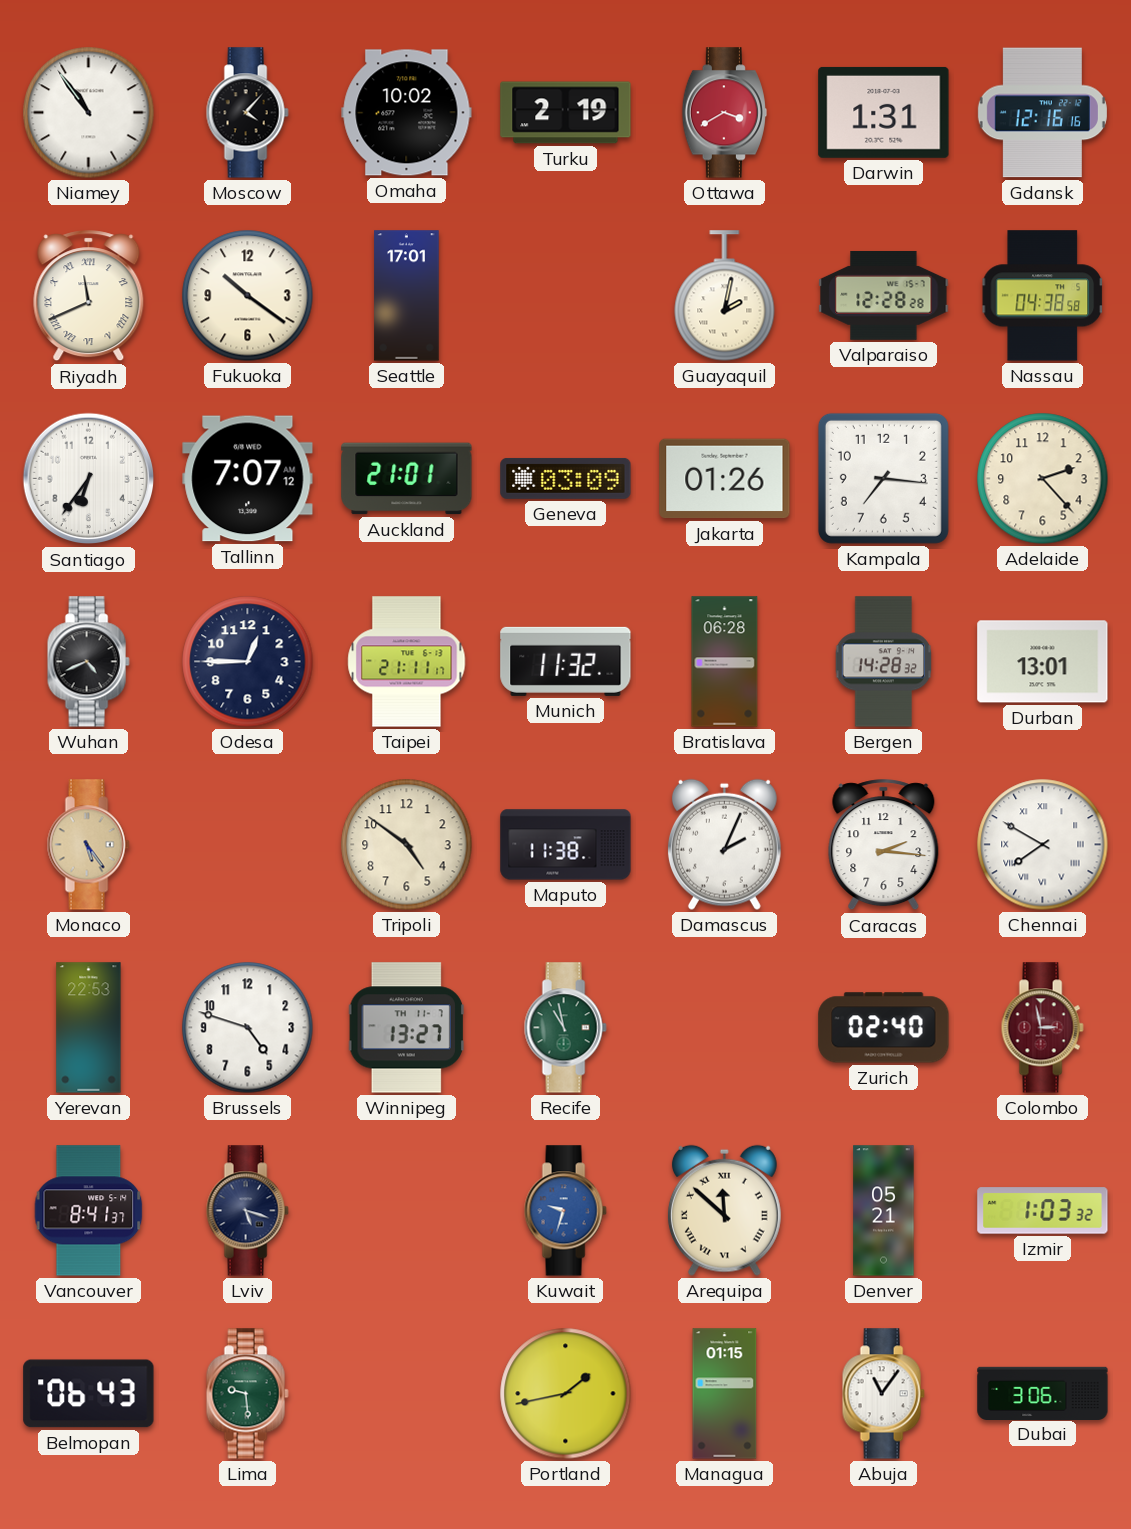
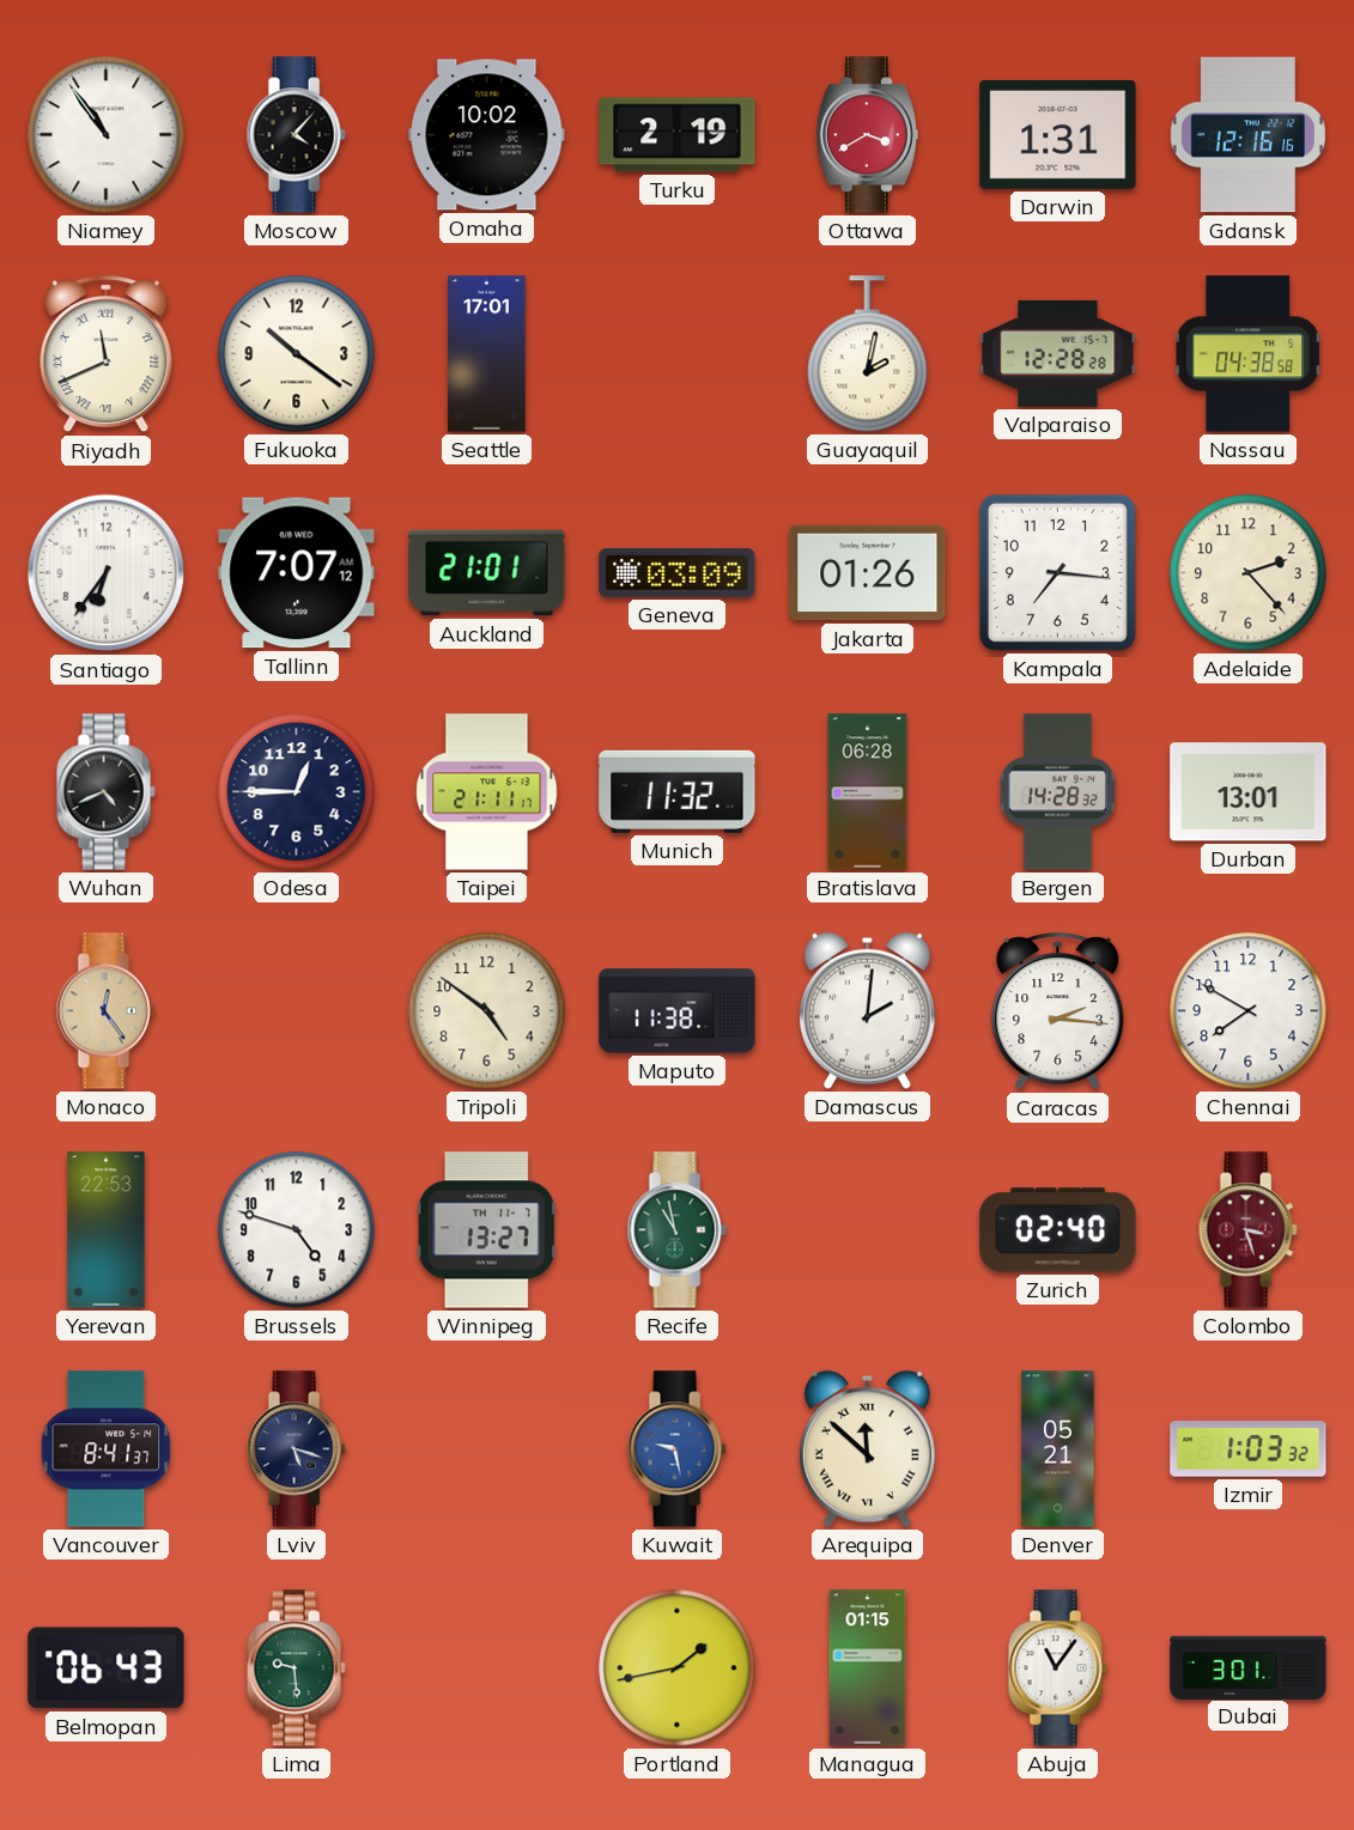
Monaco: 5:24 -> 12:24
Damascus: 2:04 -> 2:01
Chennai numerals: Roman -> Arabic
Colombo: 2:58 -> 3:27
Kuwait: 9:33 -> 9:28
Dubai: 3:06 -> 3:01
